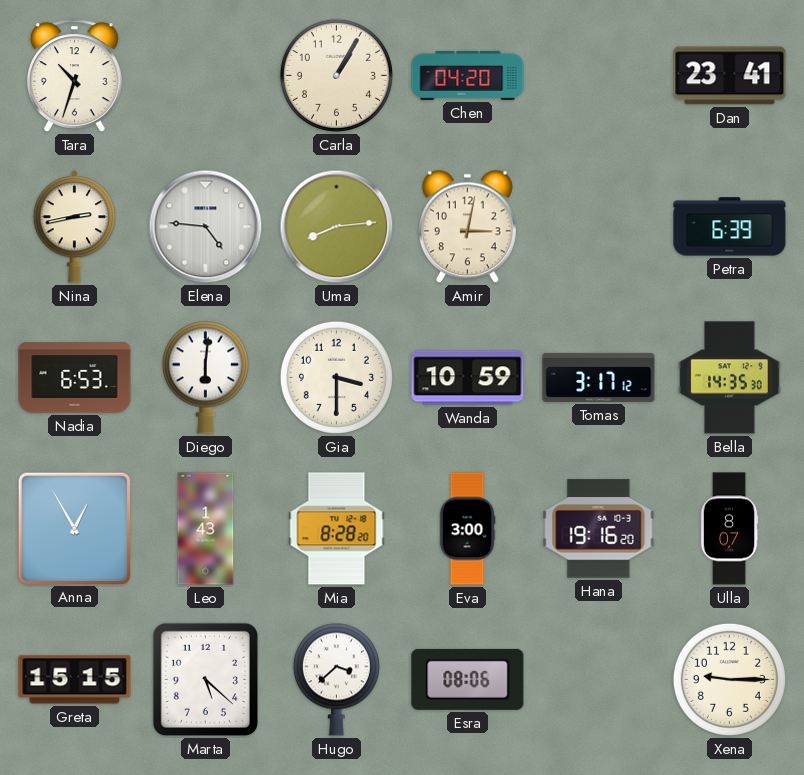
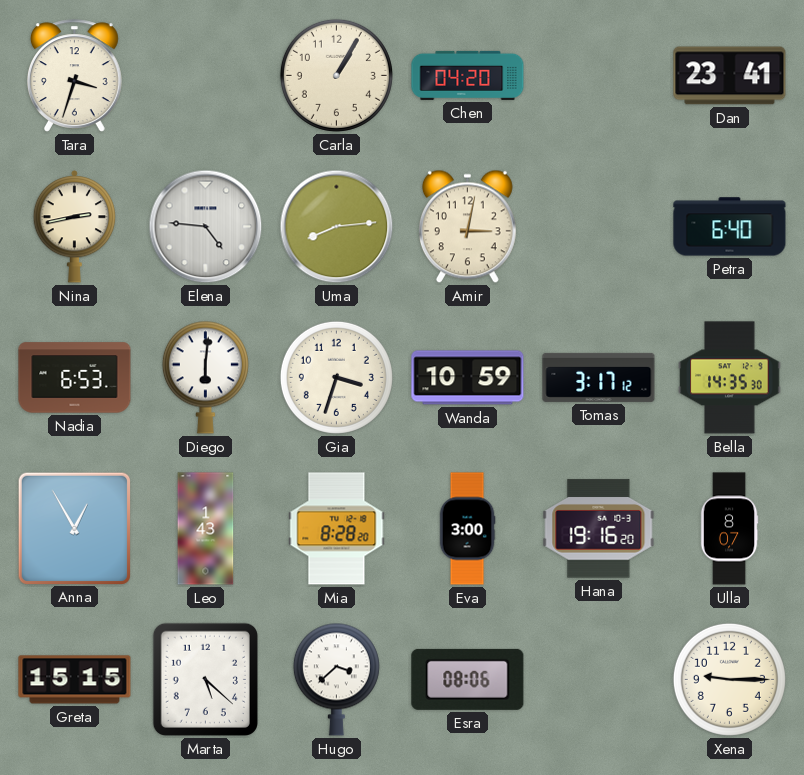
Tara: 10:33 -> 3:33
Petra: 6:39 -> 6:40
Gia: 3:30 -> 3:33
